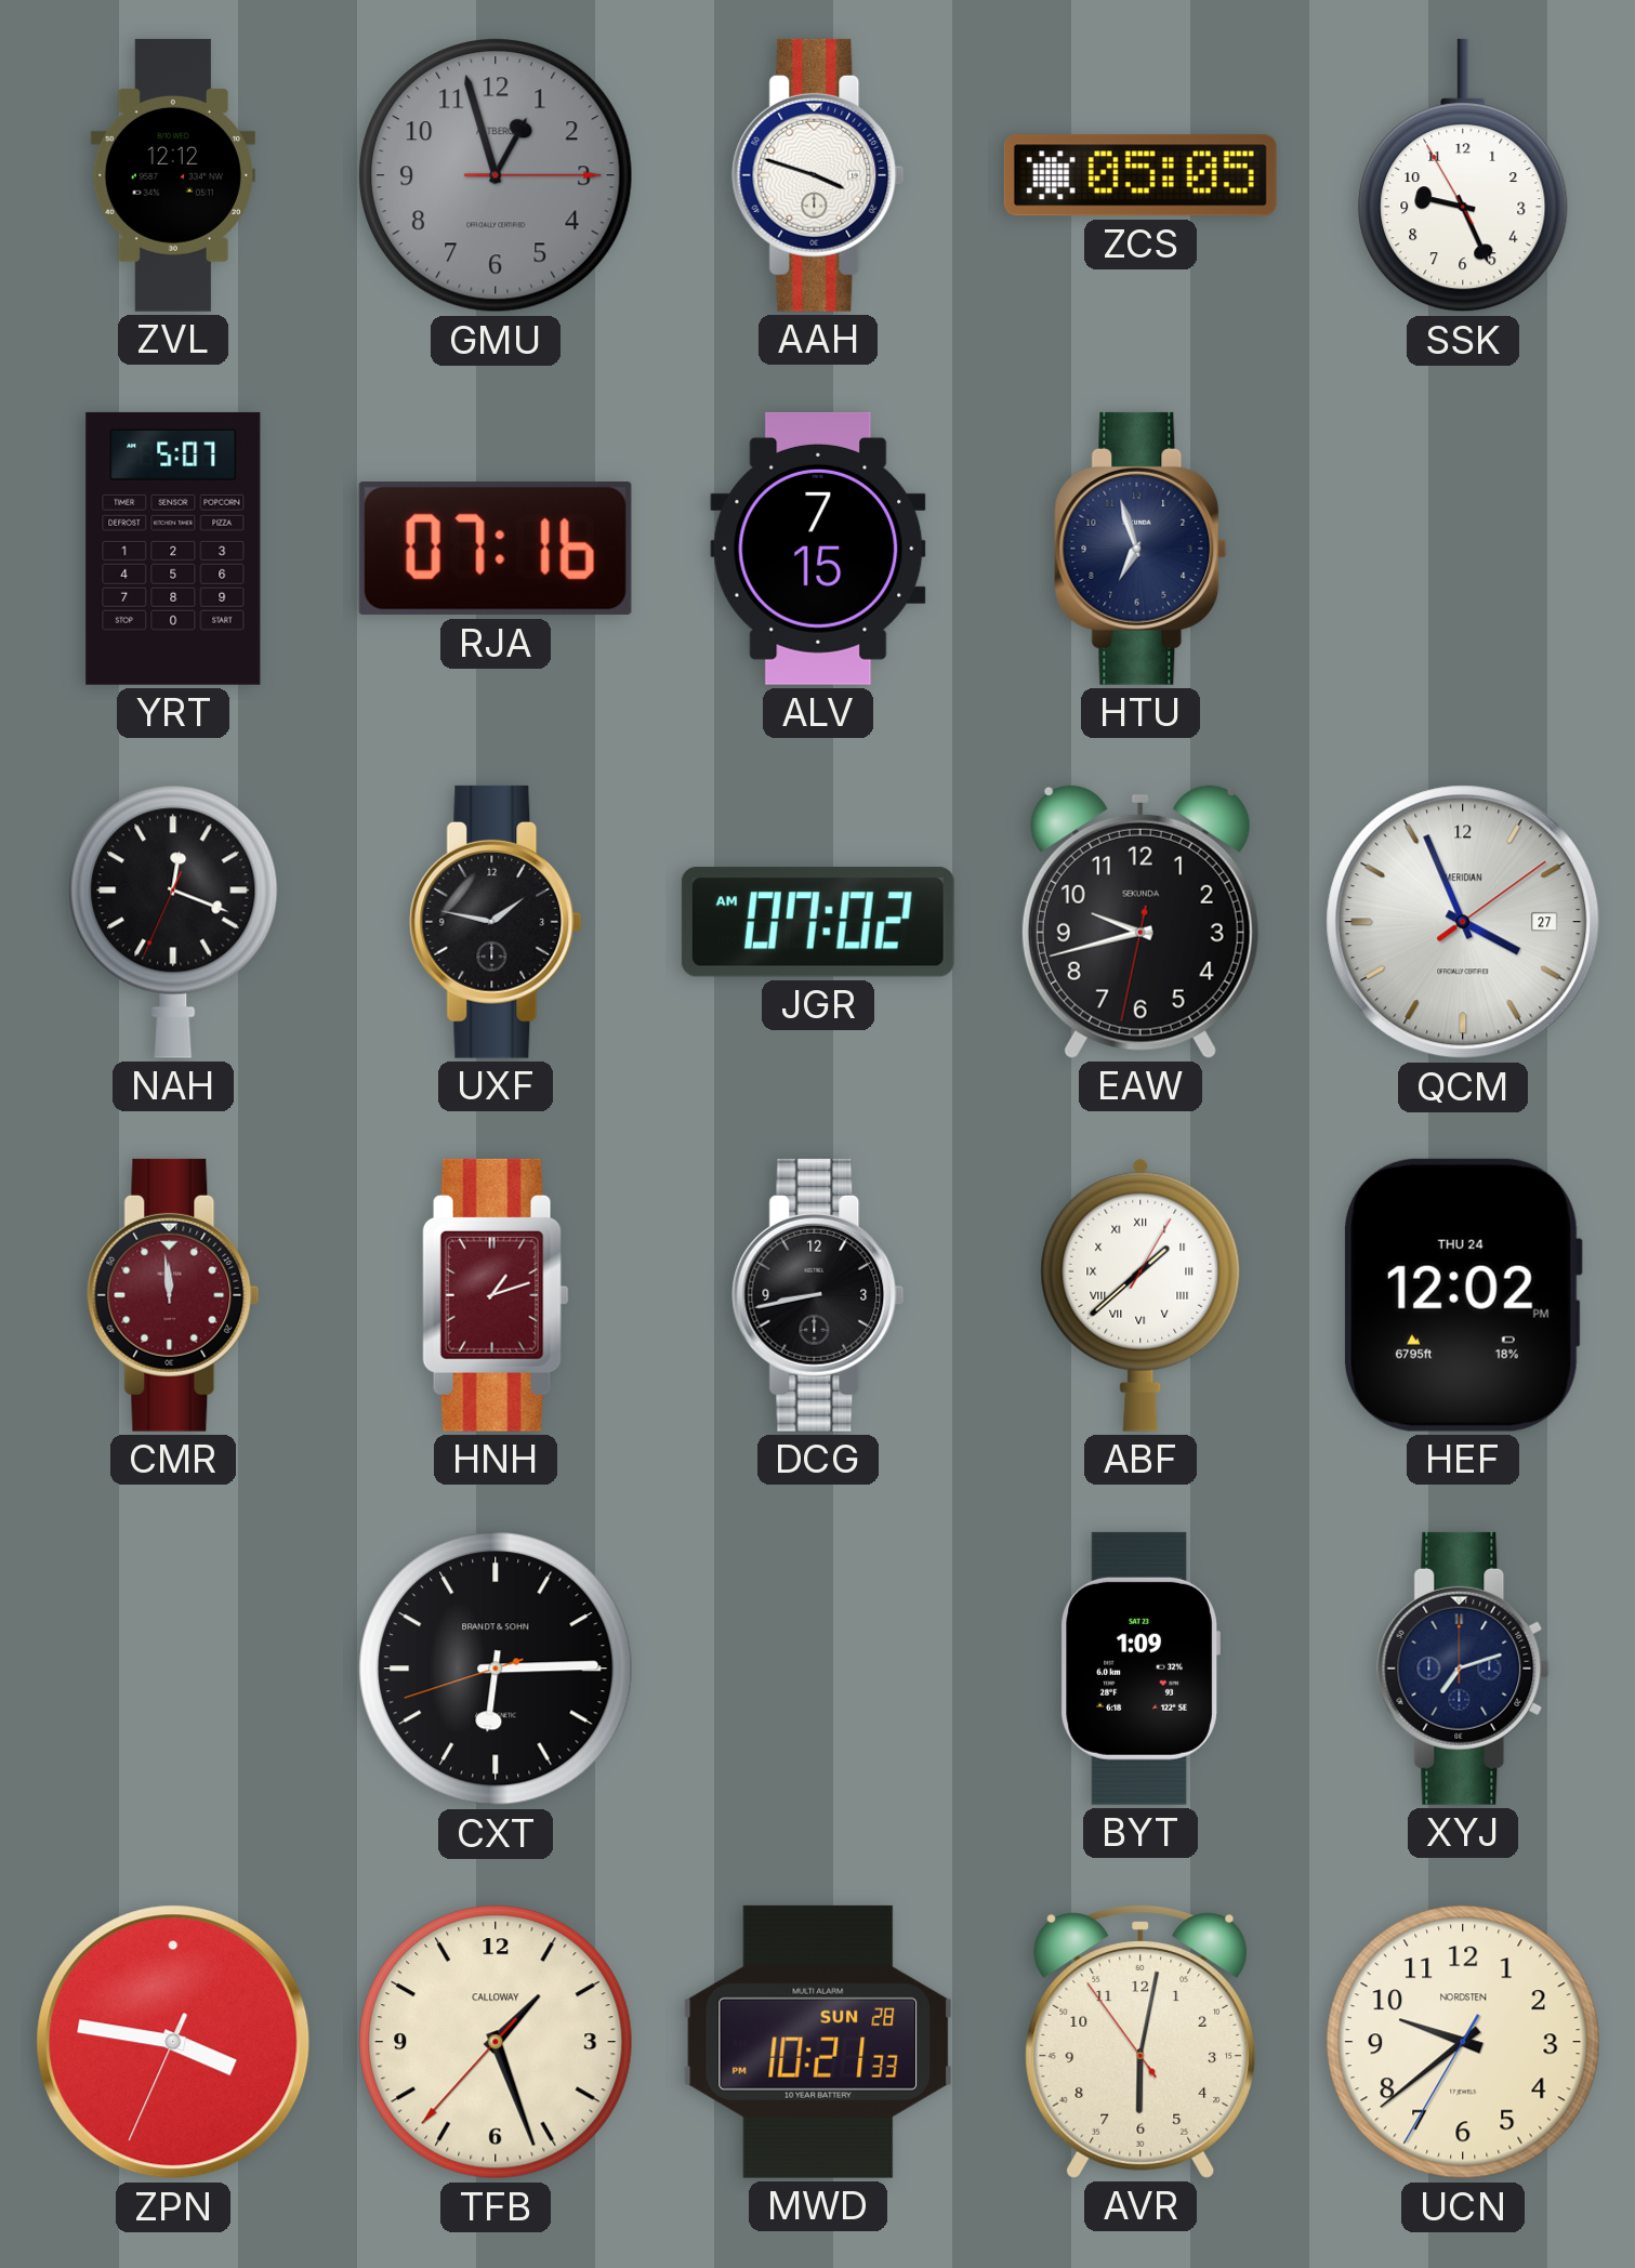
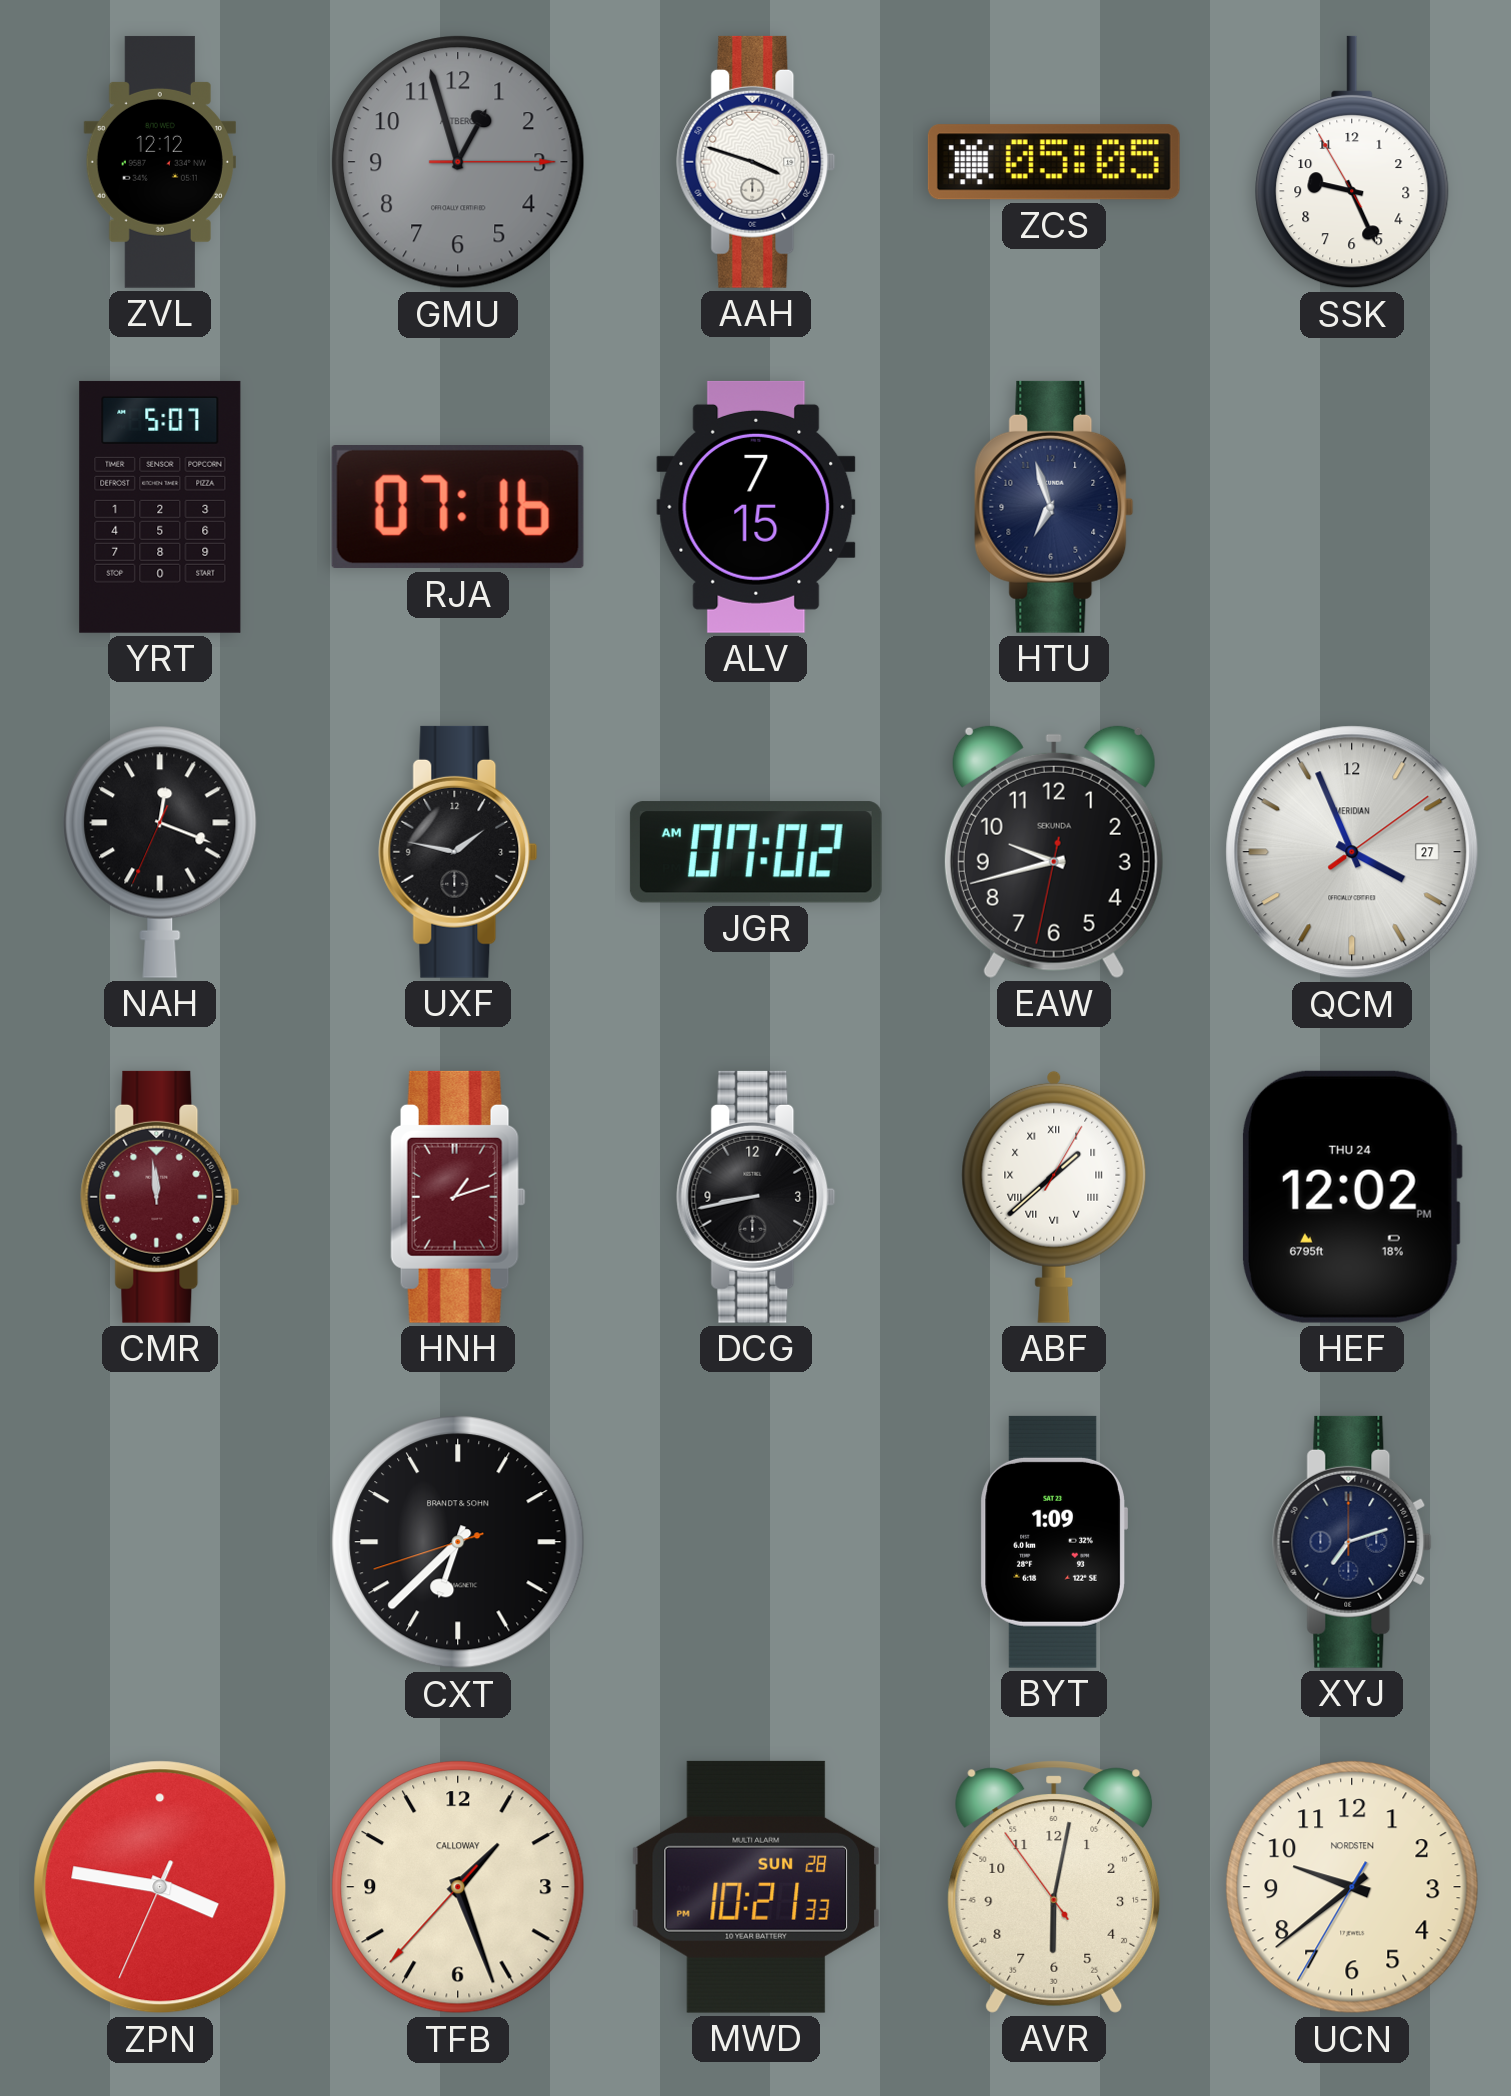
CXT: 6:14 -> 6:37
